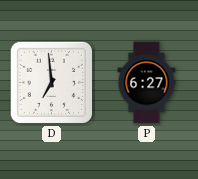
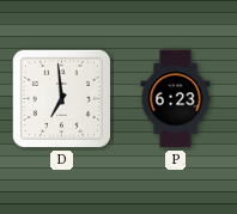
P: 6:27 -> 6:23
